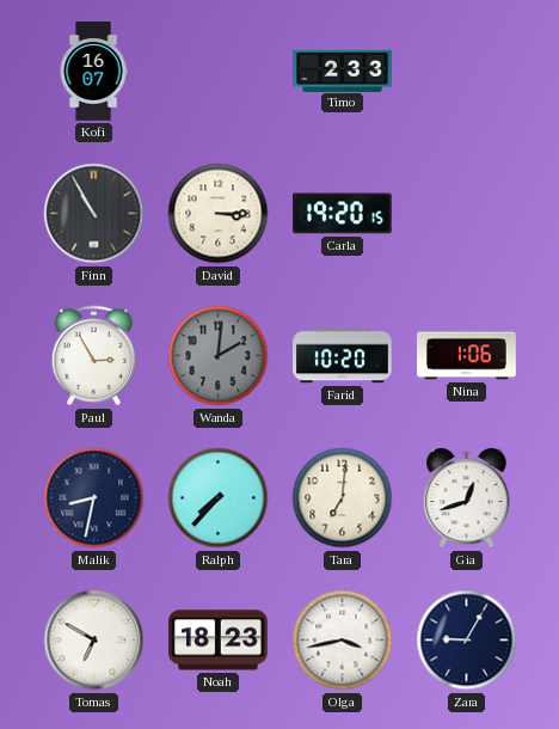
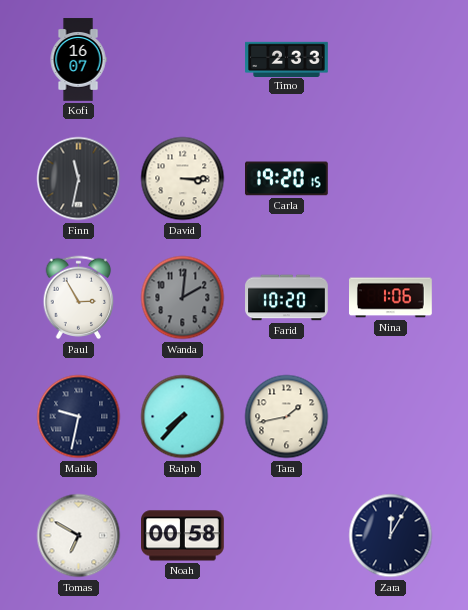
Finn: 10:55 -> 11:32
Malik: 8:32 -> 9:32
Tara: 7:01 -> 1:43
Gia: 12:42 -> none
Noah: 18:23 -> 00:58
Olga: 3:43 -> none
Zara: 9:05 -> 12:05
